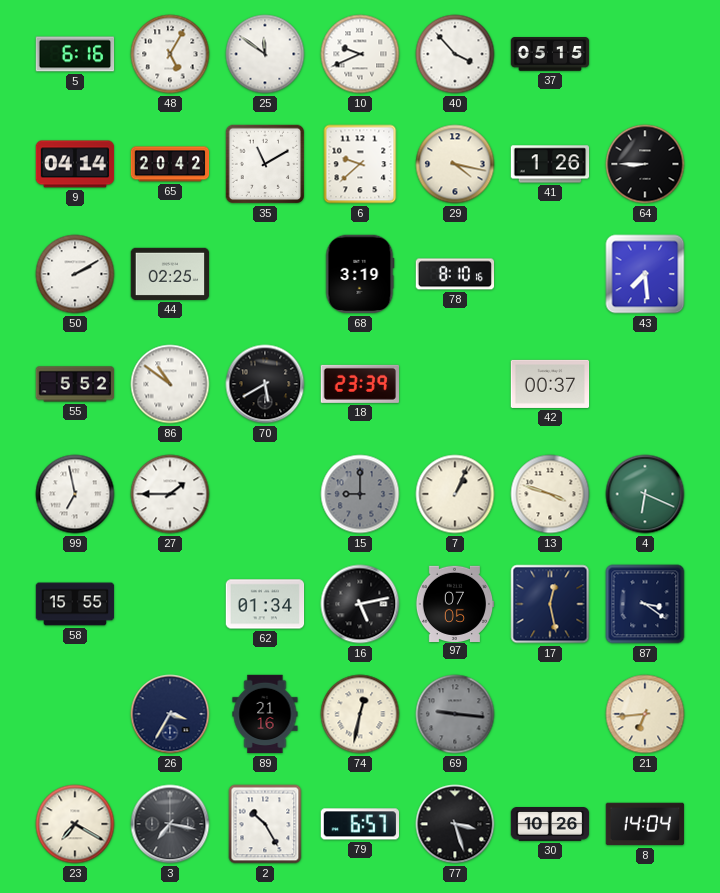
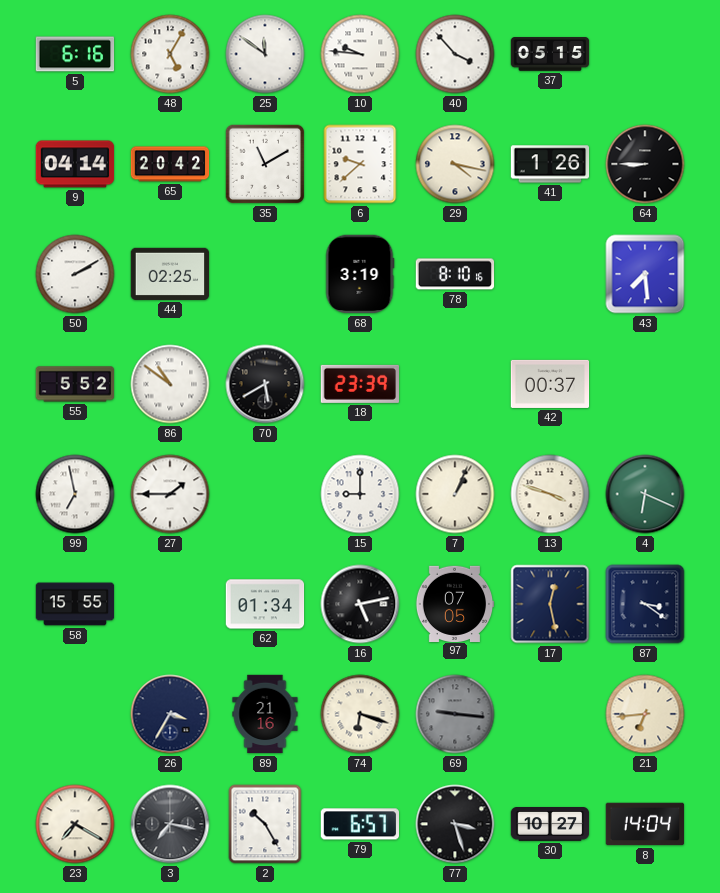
10: 9:41 -> 9:46
15 dial: grey -> white
74: 12:32 -> 6:18
30: 10:26 -> 10:27
